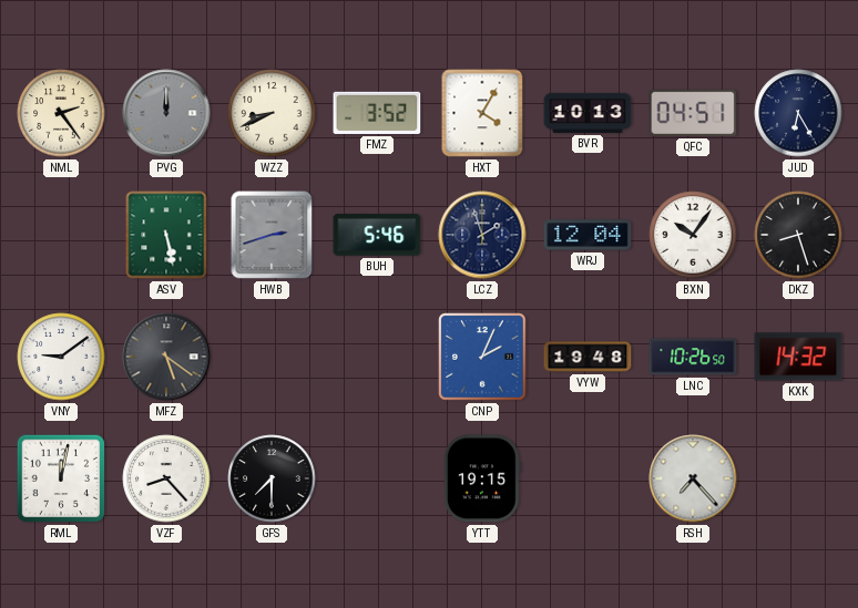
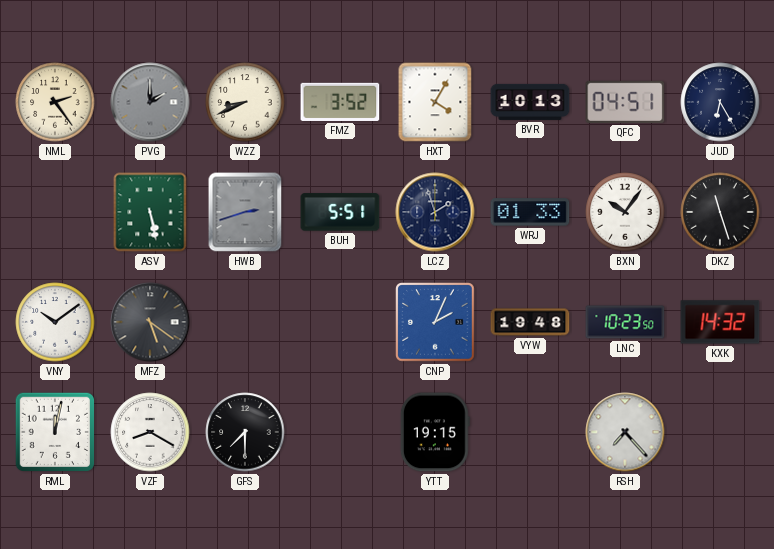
PVG: 12:00 -> 2:00
BUH: 5:46 -> 5:51
WRJ: 12:04 -> 01:33
DKZ: 8:27 -> 11:27
VNY: 9:09 -> 10:09
LNC: 10:26 -> 10:23
VZF: 8:23 -> 8:20
